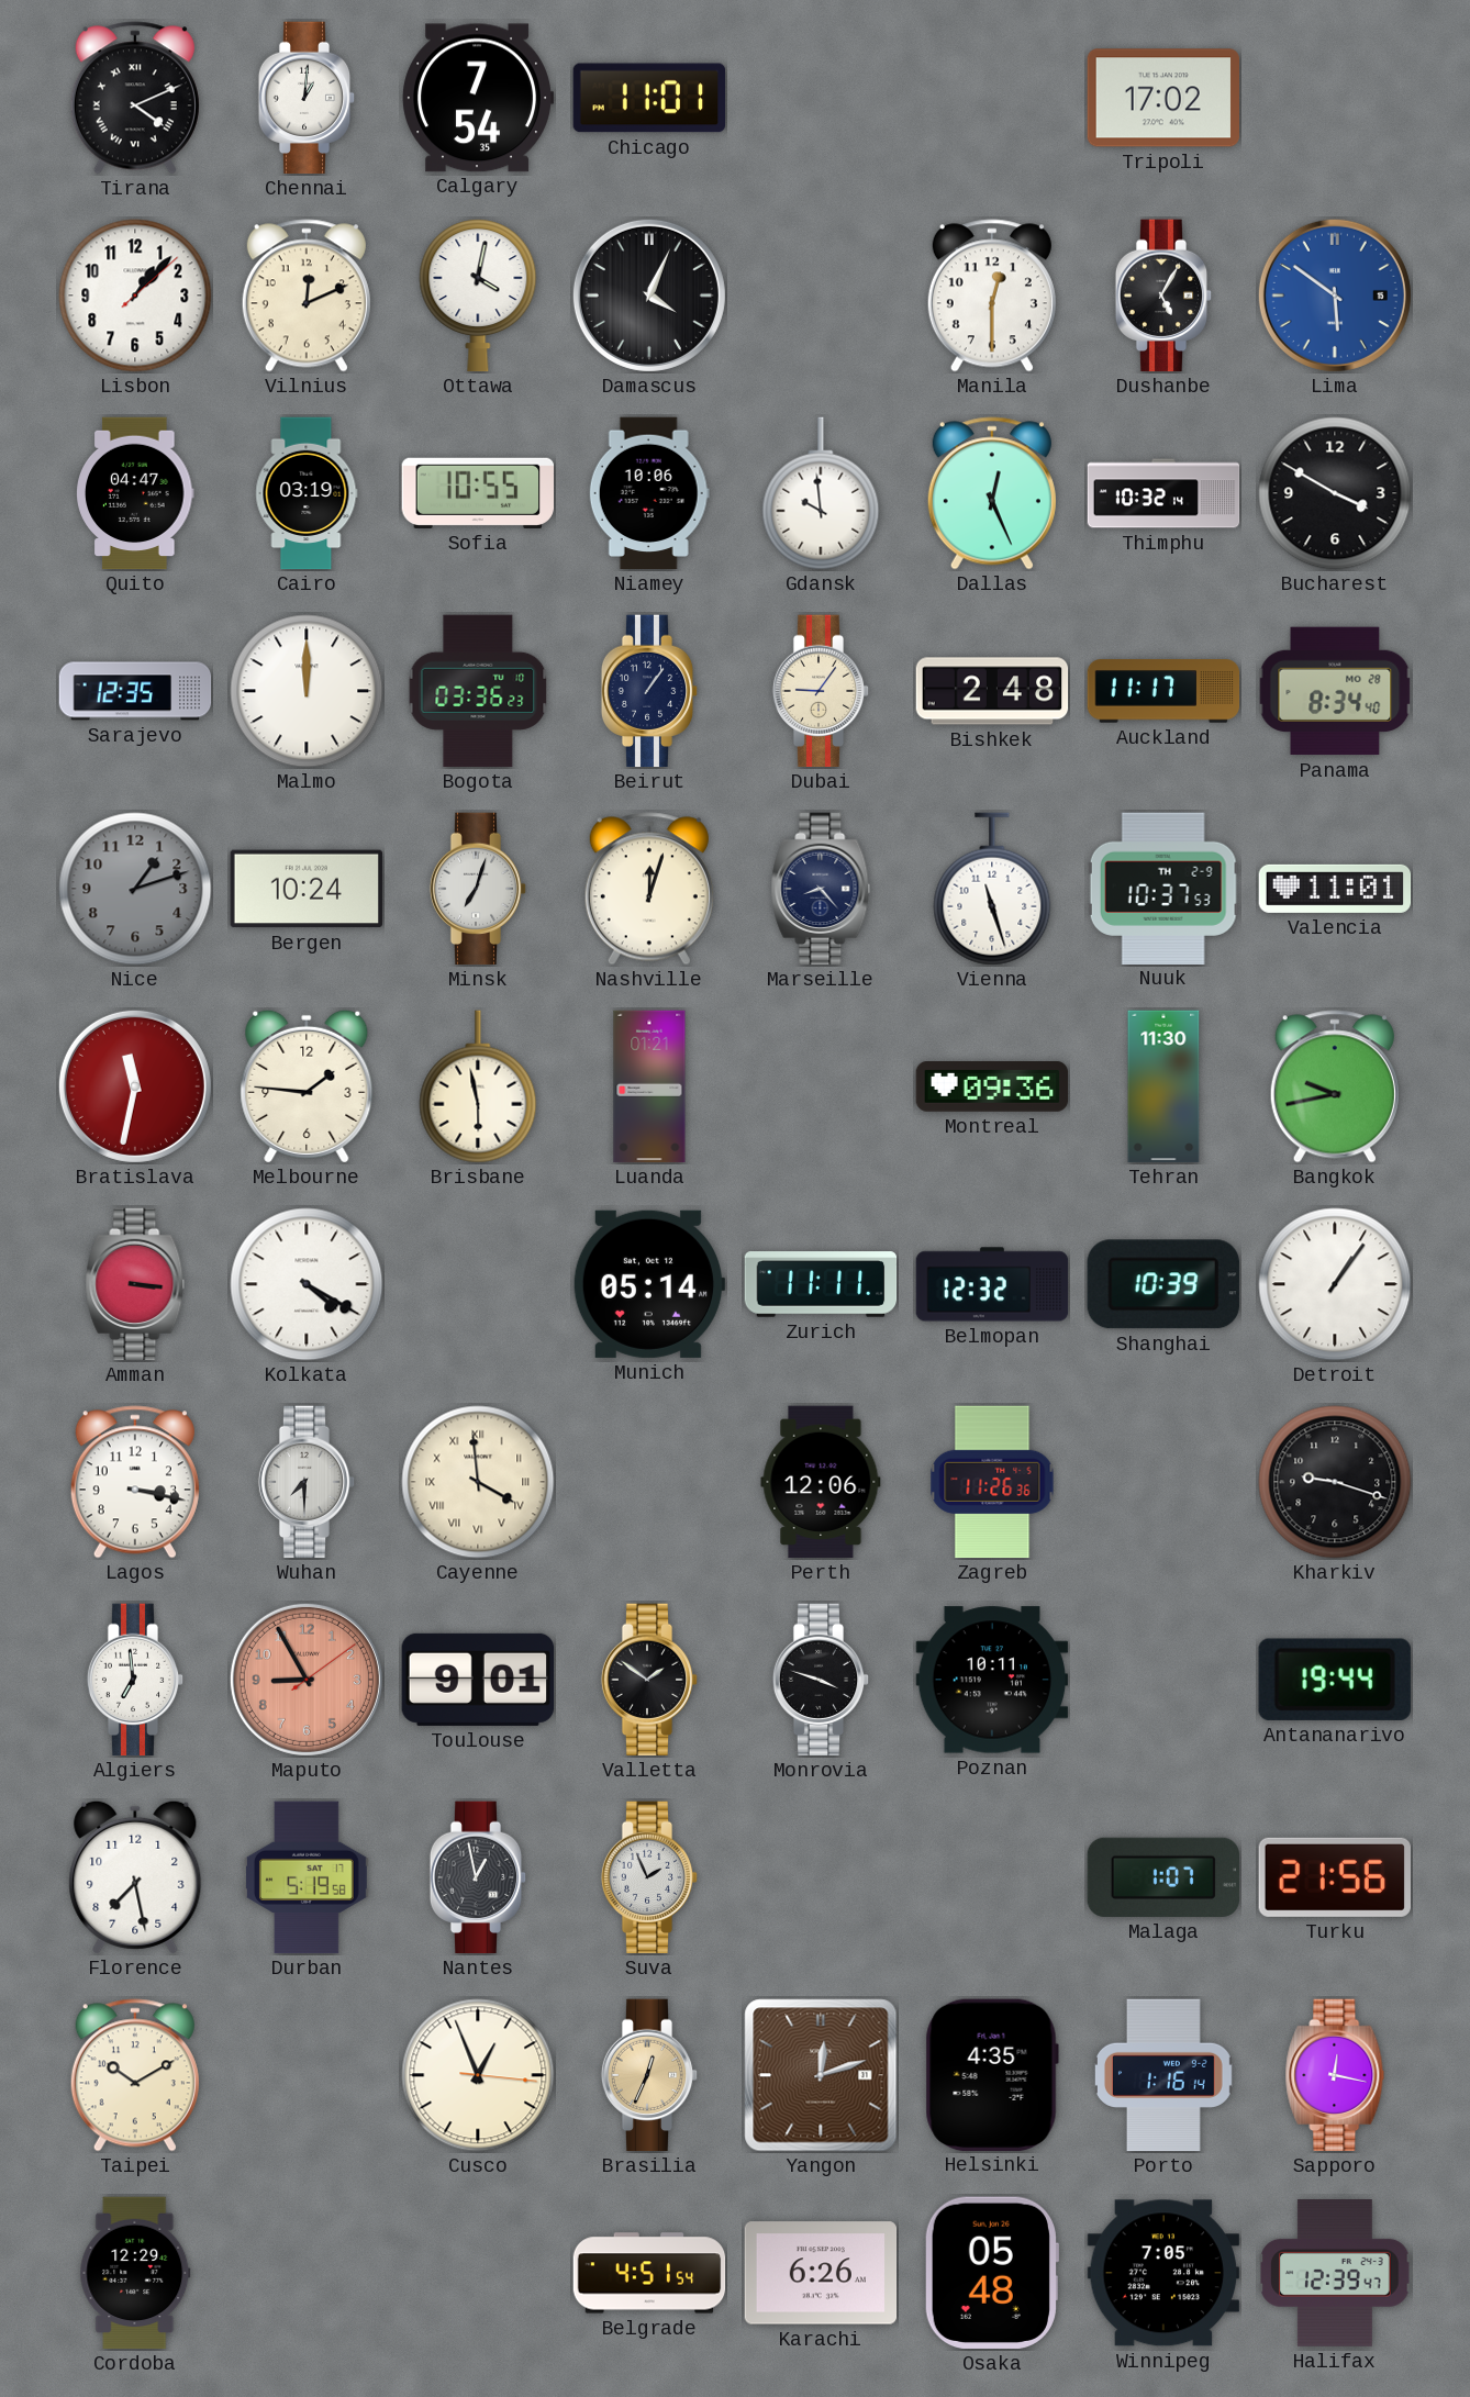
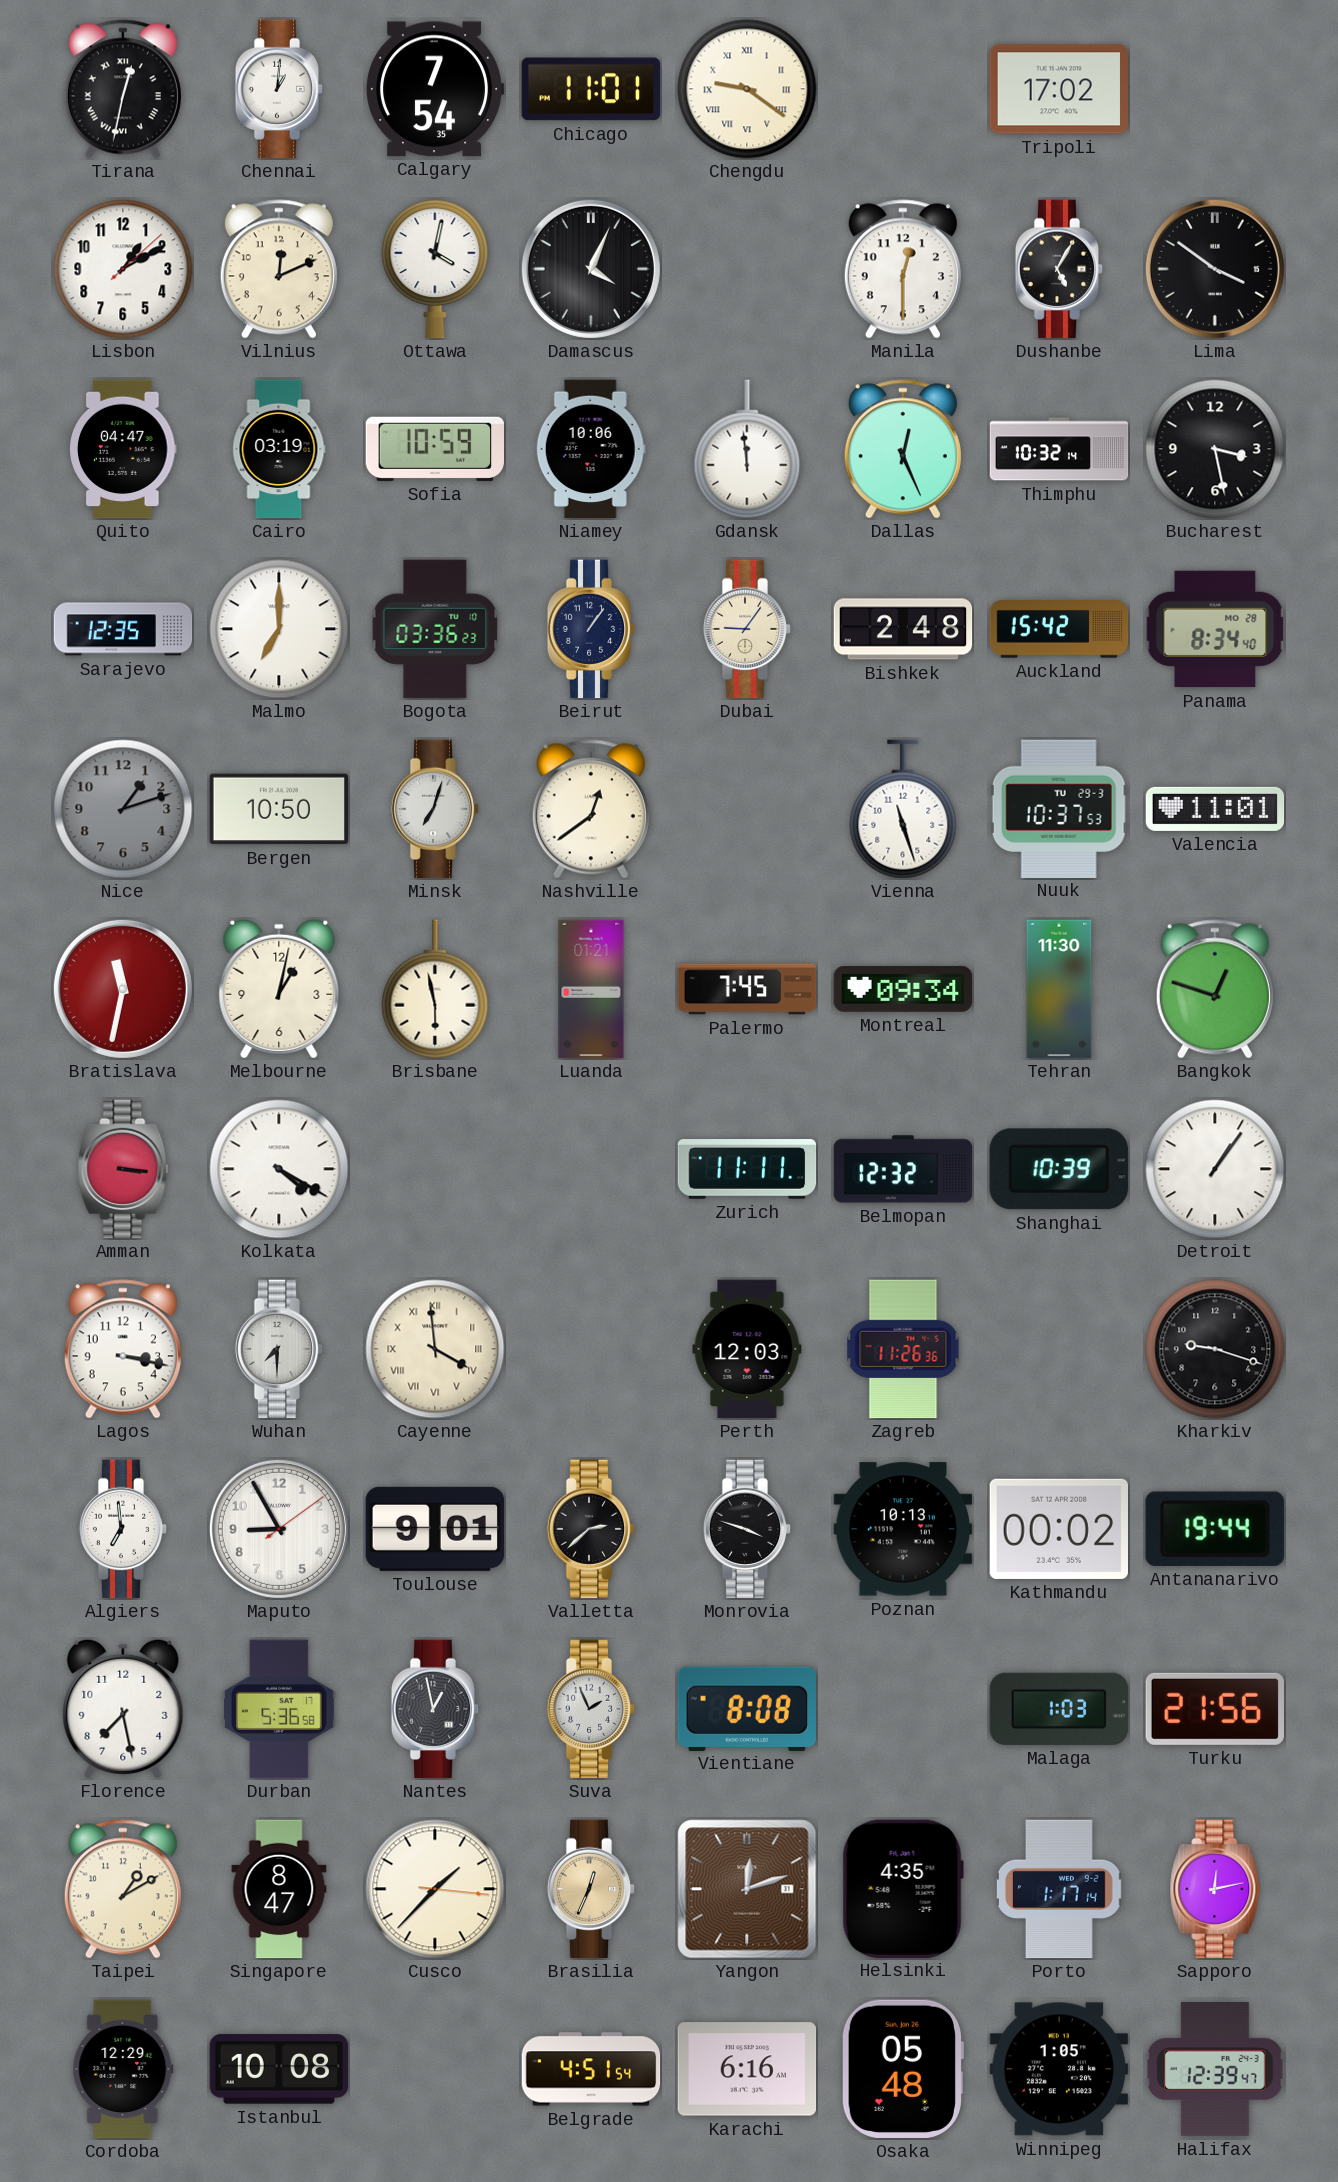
Tirana: 4:11 -> 12:32
Chengdu: none -> 9:21
Lisbon: 1:07 -> 1:10
Lima: 5:51 -> 3:51
Lima dial: blue -> black
Sofia: 10:55 -> 10:59
Gdansk: 9:59 -> 11:59
Bucharest: 3:50 -> 3:28
Malmo: 12:00 -> 7:00
Auckland: 11:17 -> 15:42
Bergen: 10:24 -> 10:50
Nashville: 12:03 -> 12:39
Marseille: 8:23 -> none
Nuuk date: TH 2-9 -> TU 29-3
Melbourne: 1:46 -> 1:02
Palermo: none -> 7:45
Montreal: 09:36 -> 09:34
Bangkok: 9:43 -> 12:48
Munich: 05:14 -> none
Perth: 12:06 -> 12:03
Maputo dial: salmon -> white
Valletta: 1:51 -> 2:38
Poznan: 10:11 -> 10:13
Kathmandu: none -> 00:02
Durban: 5:19 -> 5:36
Vientiane: none -> 8:08
Malaga: 1:07 -> 1:03
Taipei: 10:10 -> 1:10
Singapore: none -> 8:47
Cusco: 12:56 -> 1:37
Porto: 1:16 -> 1:17
Sapporo: 12:17 -> 12:13
Istanbul: none -> 10:08
Karachi: 6:26 -> 6:16
Winnipeg: 7:05 -> 1:05
